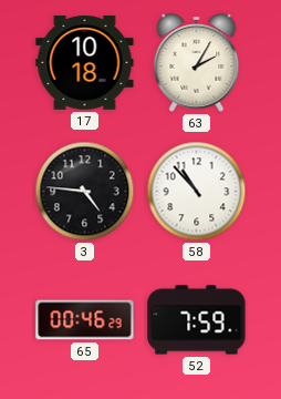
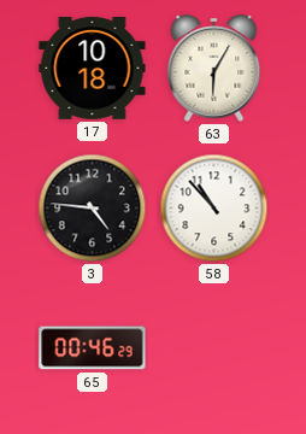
63: 2:05 -> 6:05
52: 7:59 -> none
